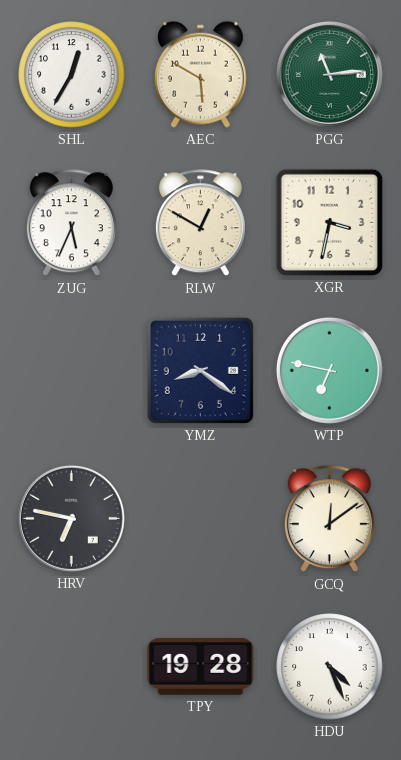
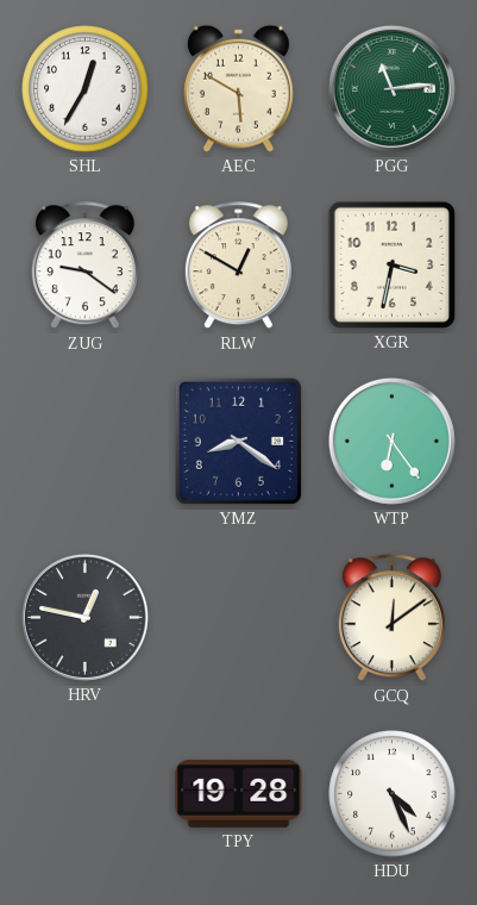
ZUG: 5:34 -> 9:21
WTP: 6:47 -> 6:24
HRV: 6:47 -> 12:47
